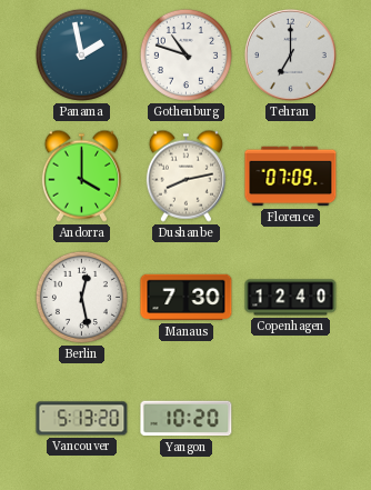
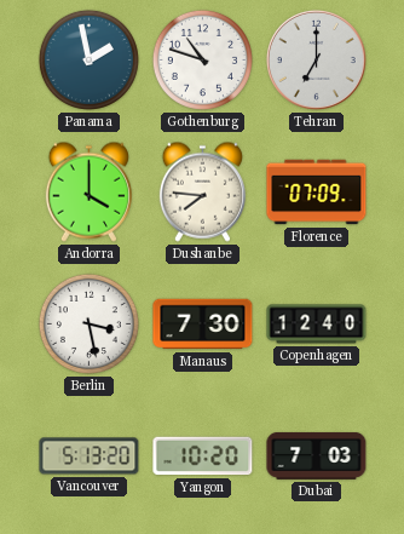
Dushanbe: 8:13 -> 7:46
Berlin: 12:28 -> 3:28
Dubai: none -> 7:03
